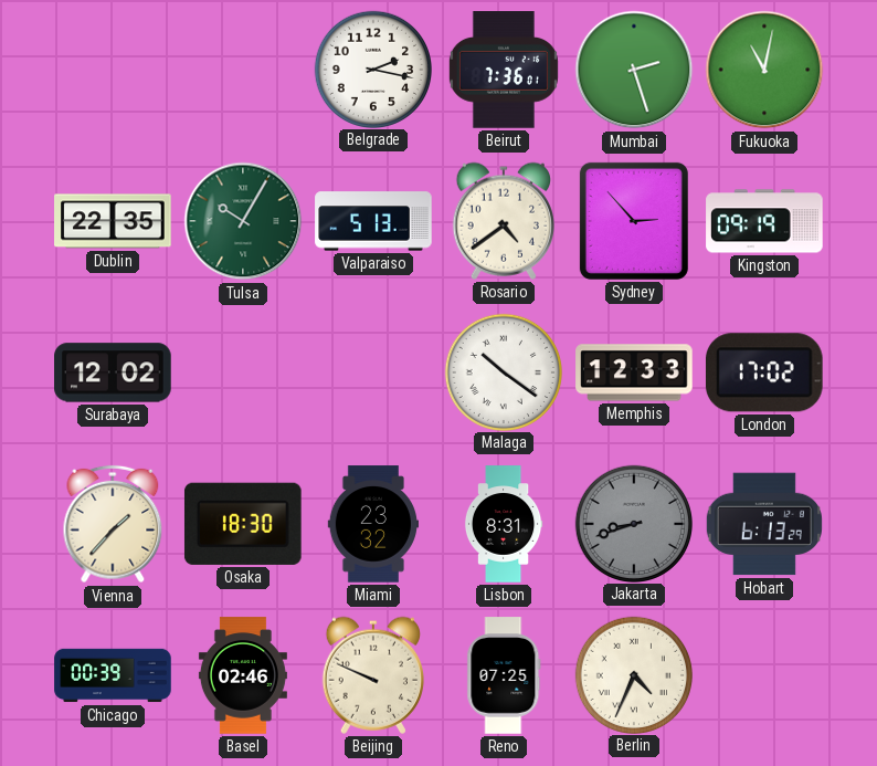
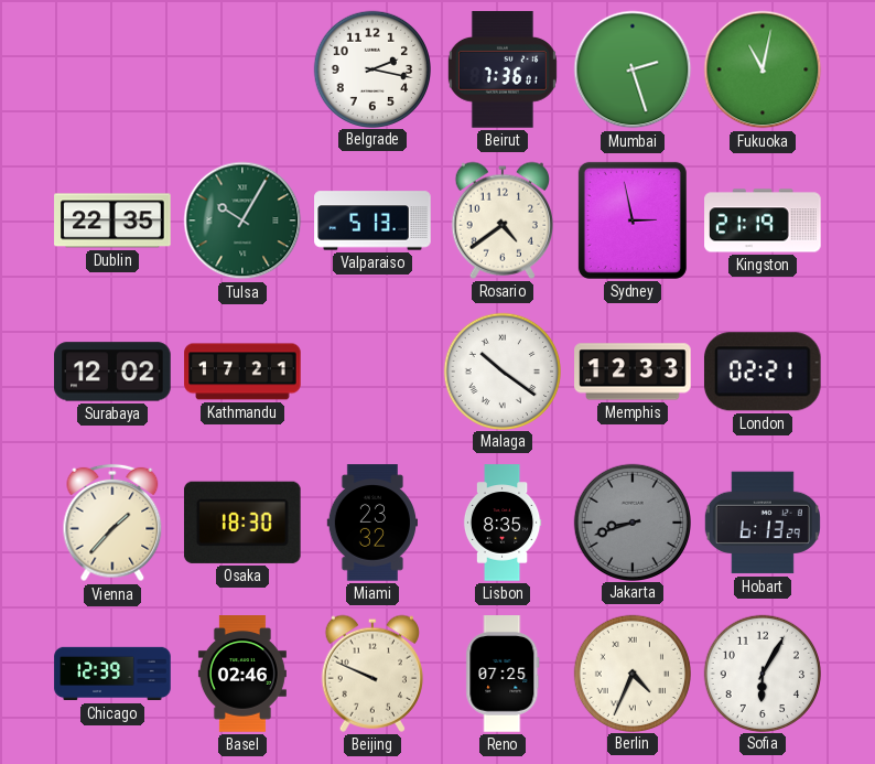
Sydney: 2:53 -> 2:58
Kingston: 09:19 -> 21:19
Kathmandu: none -> 17:21
London: 17:02 -> 02:21
Lisbon: 8:31 -> 8:35
Chicago: 00:39 -> 12:39
Sofia: none -> 6:05
